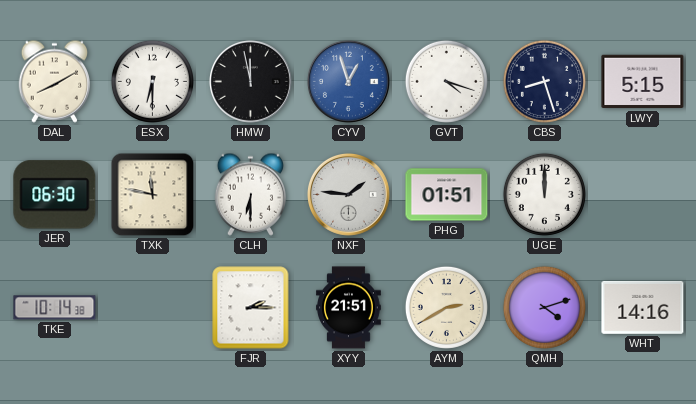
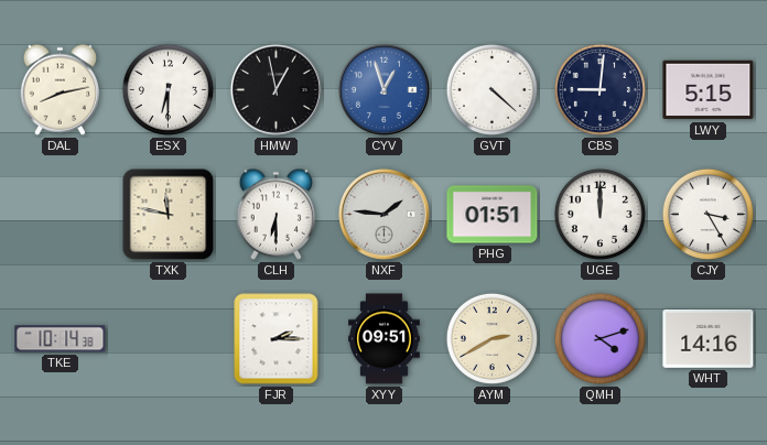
DAL: 8:10 -> 8:13
HMW: 11:58 -> 12:58
GVT: 4:18 -> 4:22
CBS: 8:27 -> 9:01
JER: 06:30 -> none
CJY: none -> 3:25
XYY: 21:51 -> 09:51
